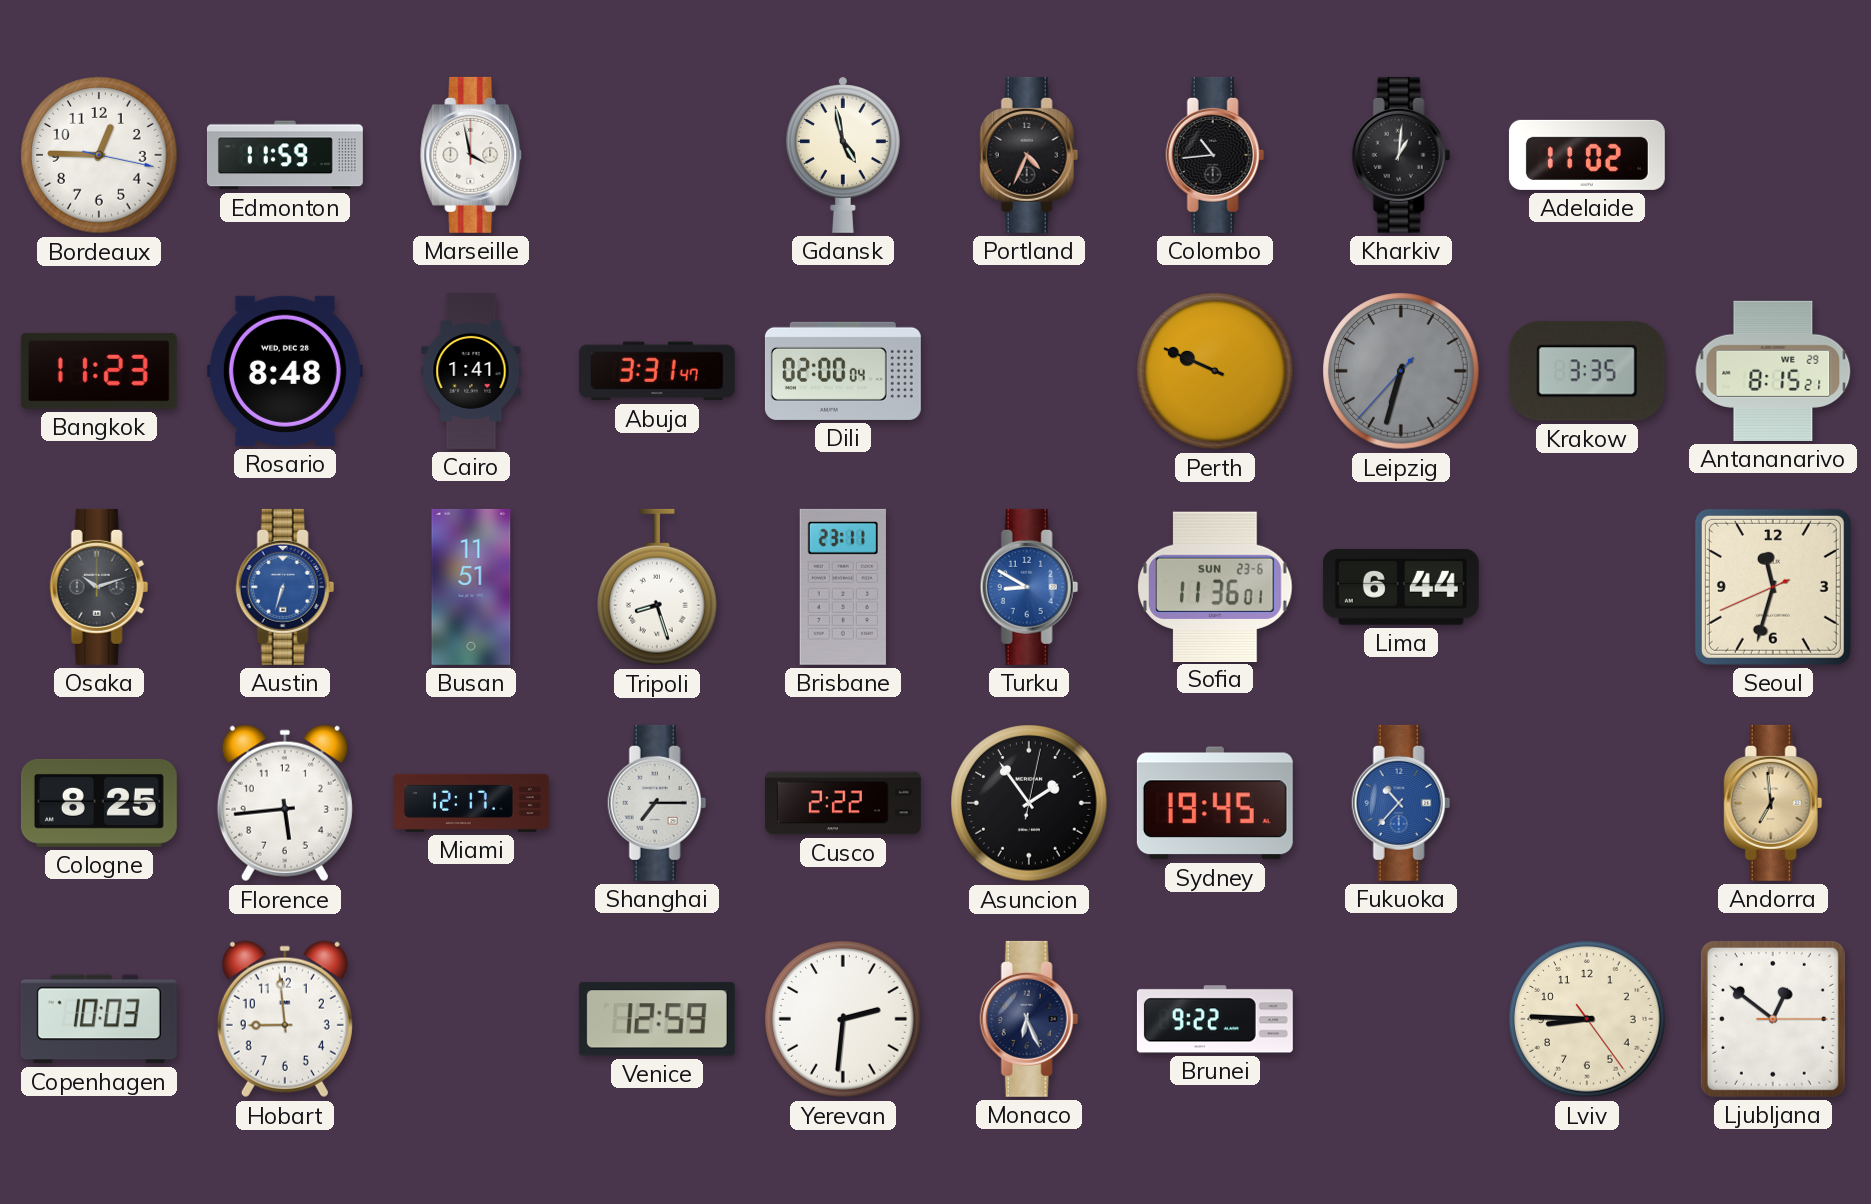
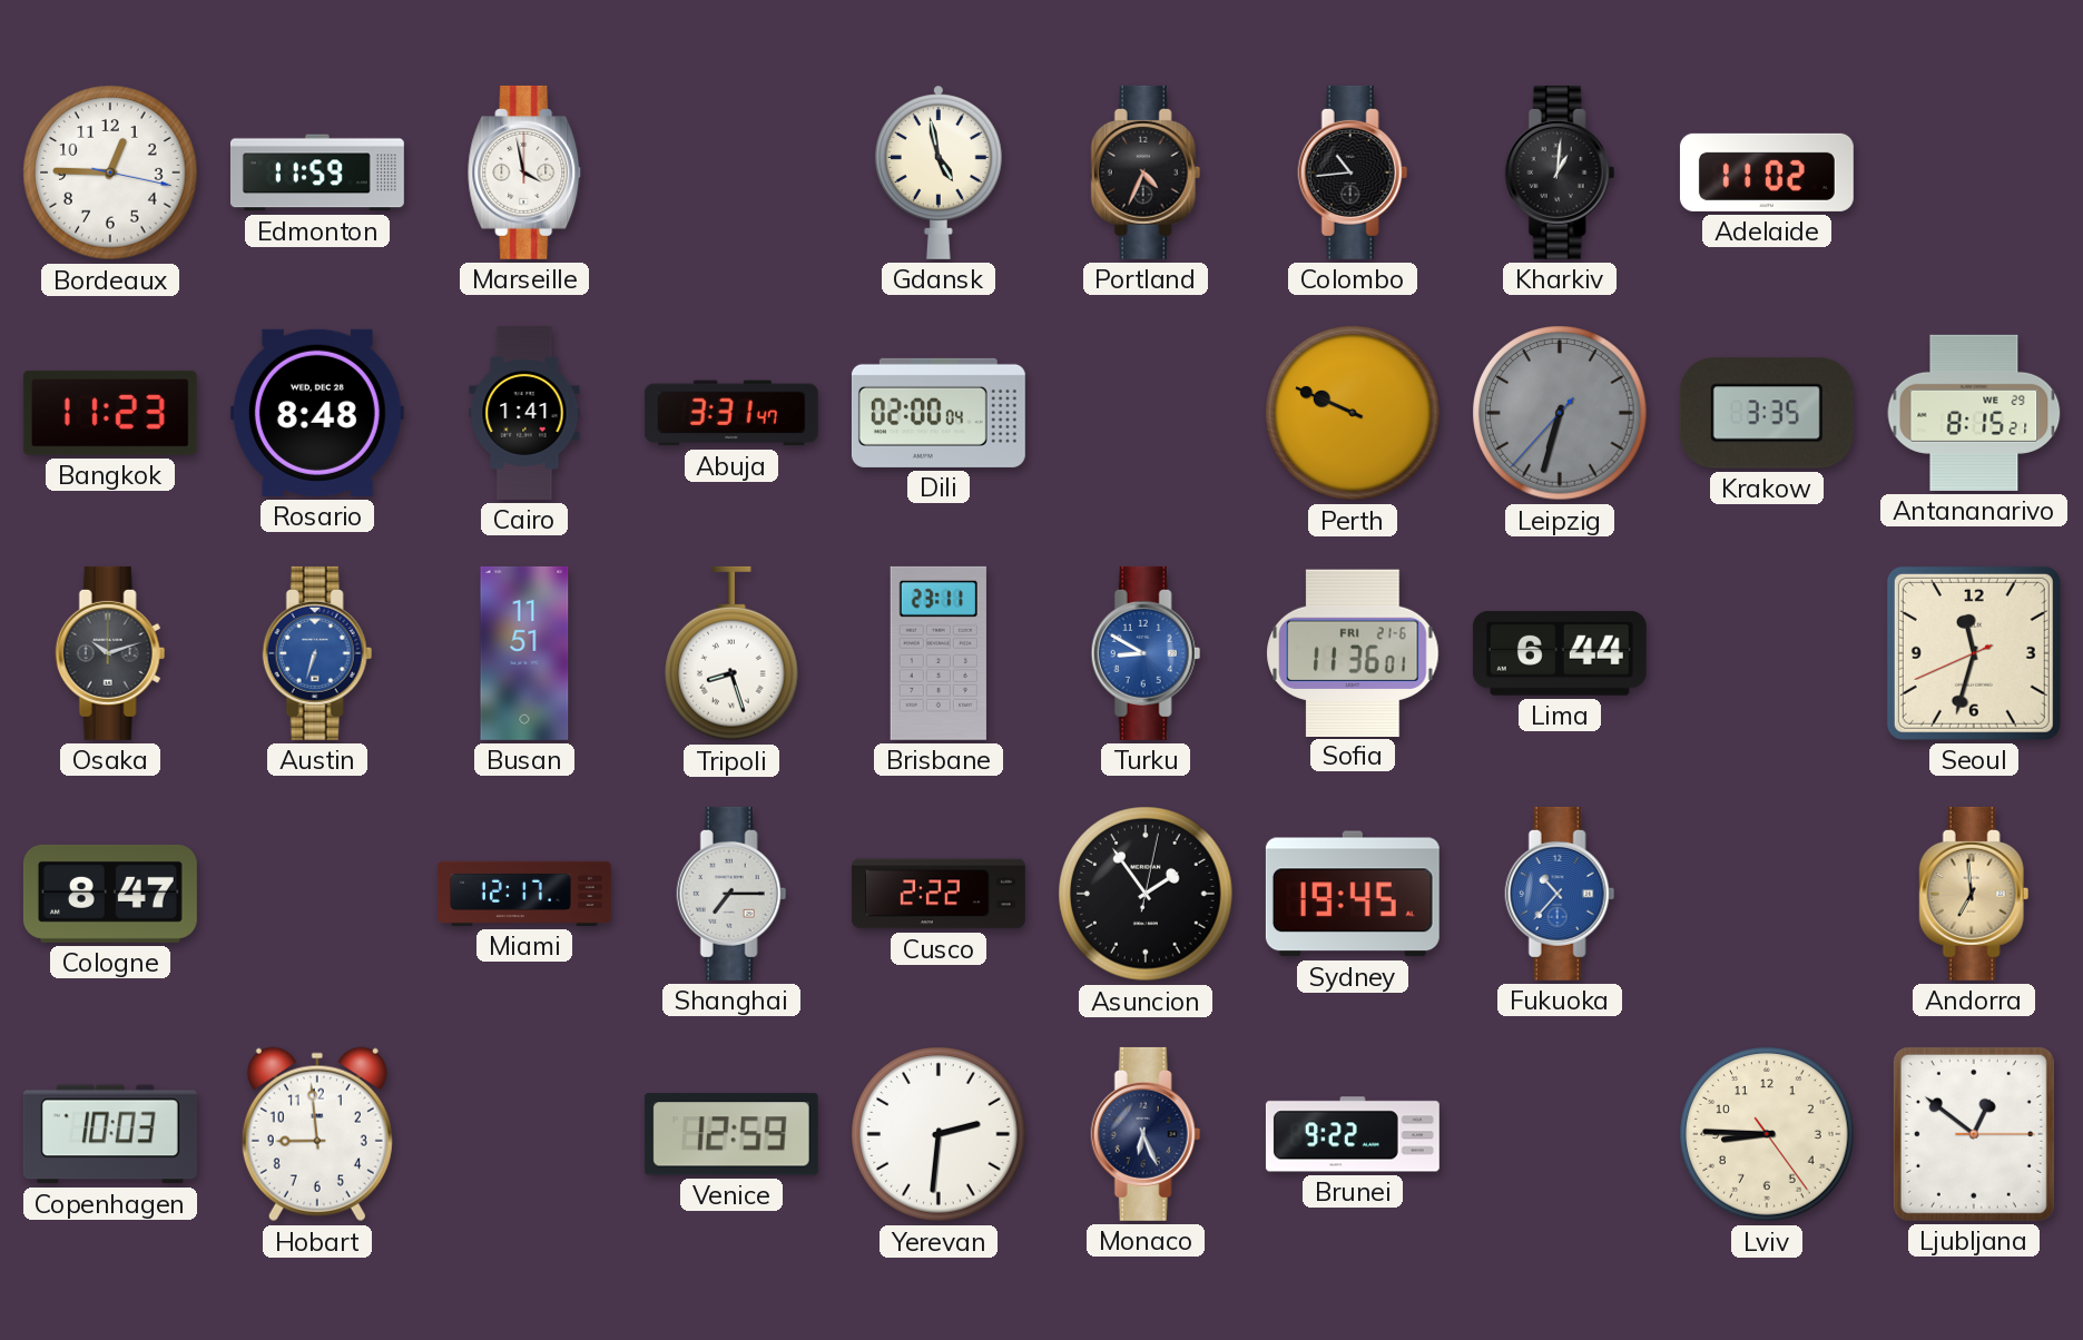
Sofia date: SUN 23-6 -> FRI 21-6
Cologne: 8:25 -> 8:47
Florence: 5:44 -> none
